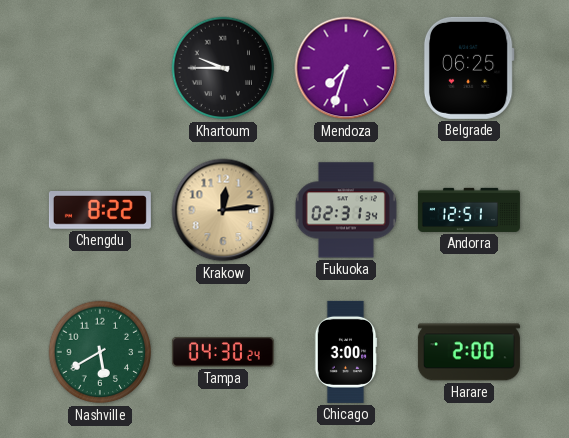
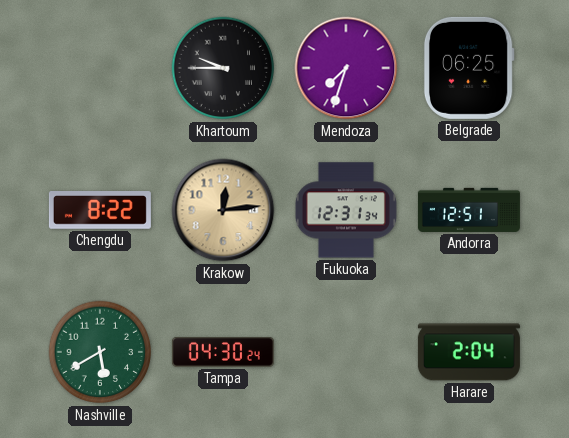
Fukuoka: 02:31 -> 12:31
Chicago: 3:00 -> none
Harare: 2:00 -> 2:04
